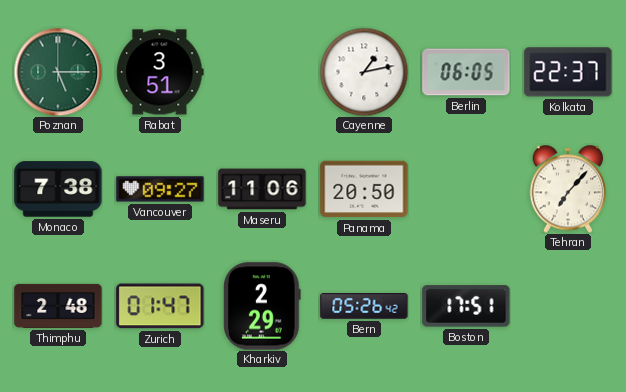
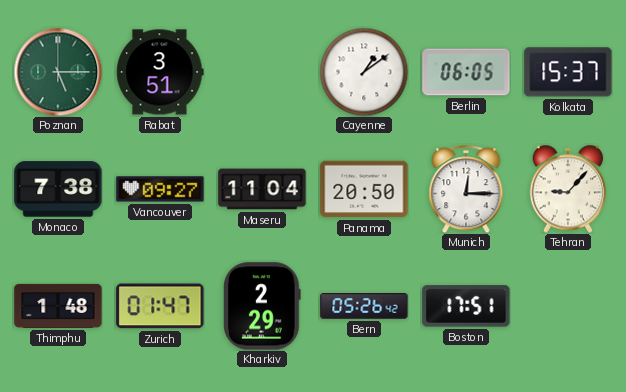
Cayenne: 1:13 -> 1:09
Kolkata: 22:37 -> 15:37
Maseru: 11:06 -> 11:04
Munich: none -> 12:15
Tehran: 7:07 -> 9:07
Thimphu: 2:48 -> 1:48
